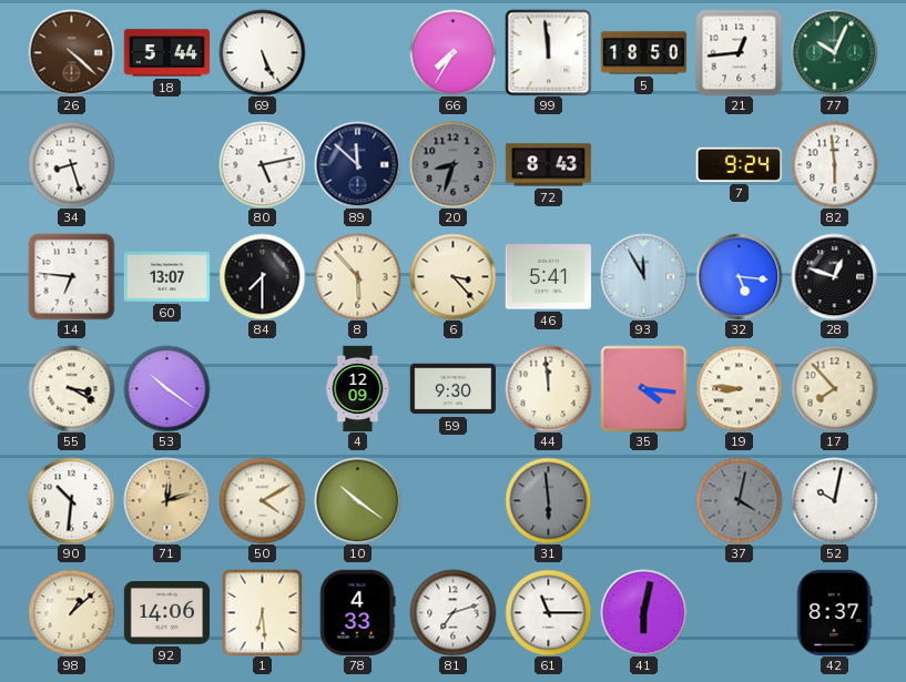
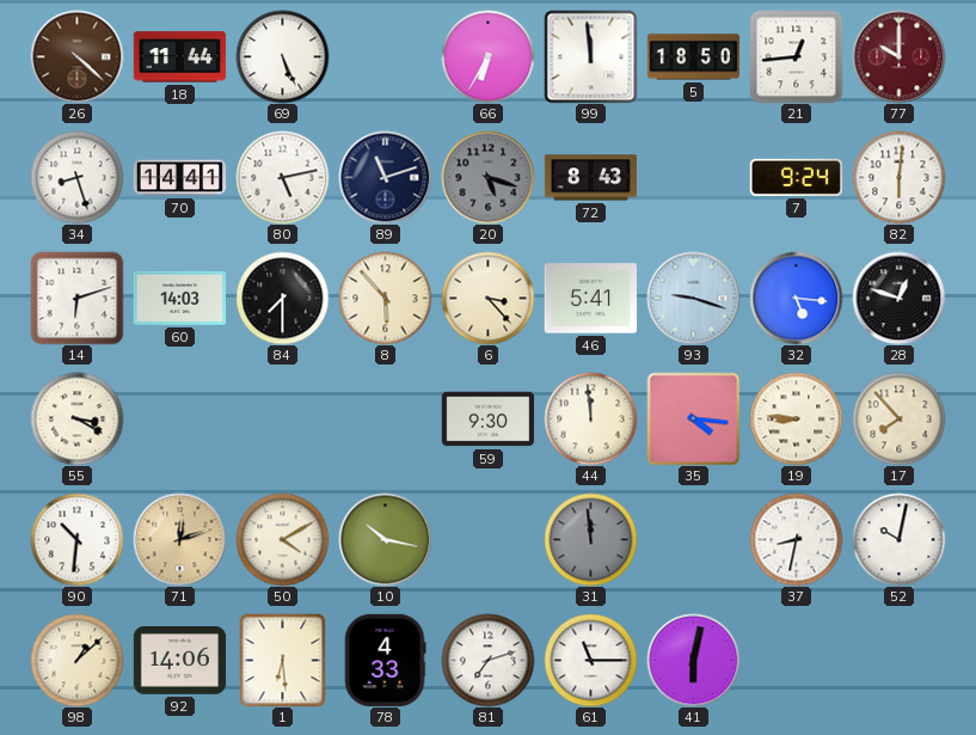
18: 5:44 -> 11:44
66: 7:35 -> 6:35
77: 10:04 -> 10:00
77 dial: green -> burgundy
70: none -> 14:41
89: 11:52 -> 11:12
20: 8:33 -> 5:18
82: 5:59 -> 6:01
14: 6:46 -> 6:12
60: 13:07 -> 14:03
93: 11:55 -> 9:18
53: 10:21 -> none
4: 12:09 -> none
10: 10:21 -> 10:17
31: 5:59 -> 11:59
37: 4:02 -> 8:32
37 dial: grey -> white
42: 8:37 -> none
